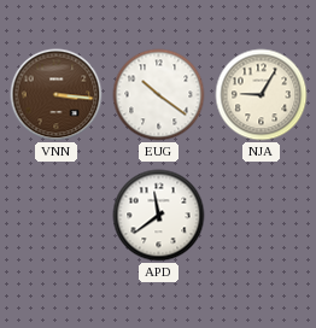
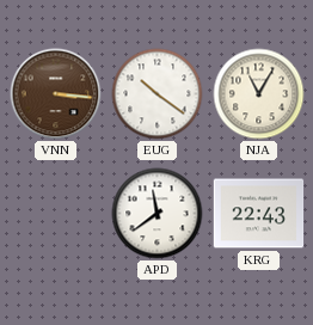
NJA: 9:05 -> 11:05
KRG: none -> 22:43
